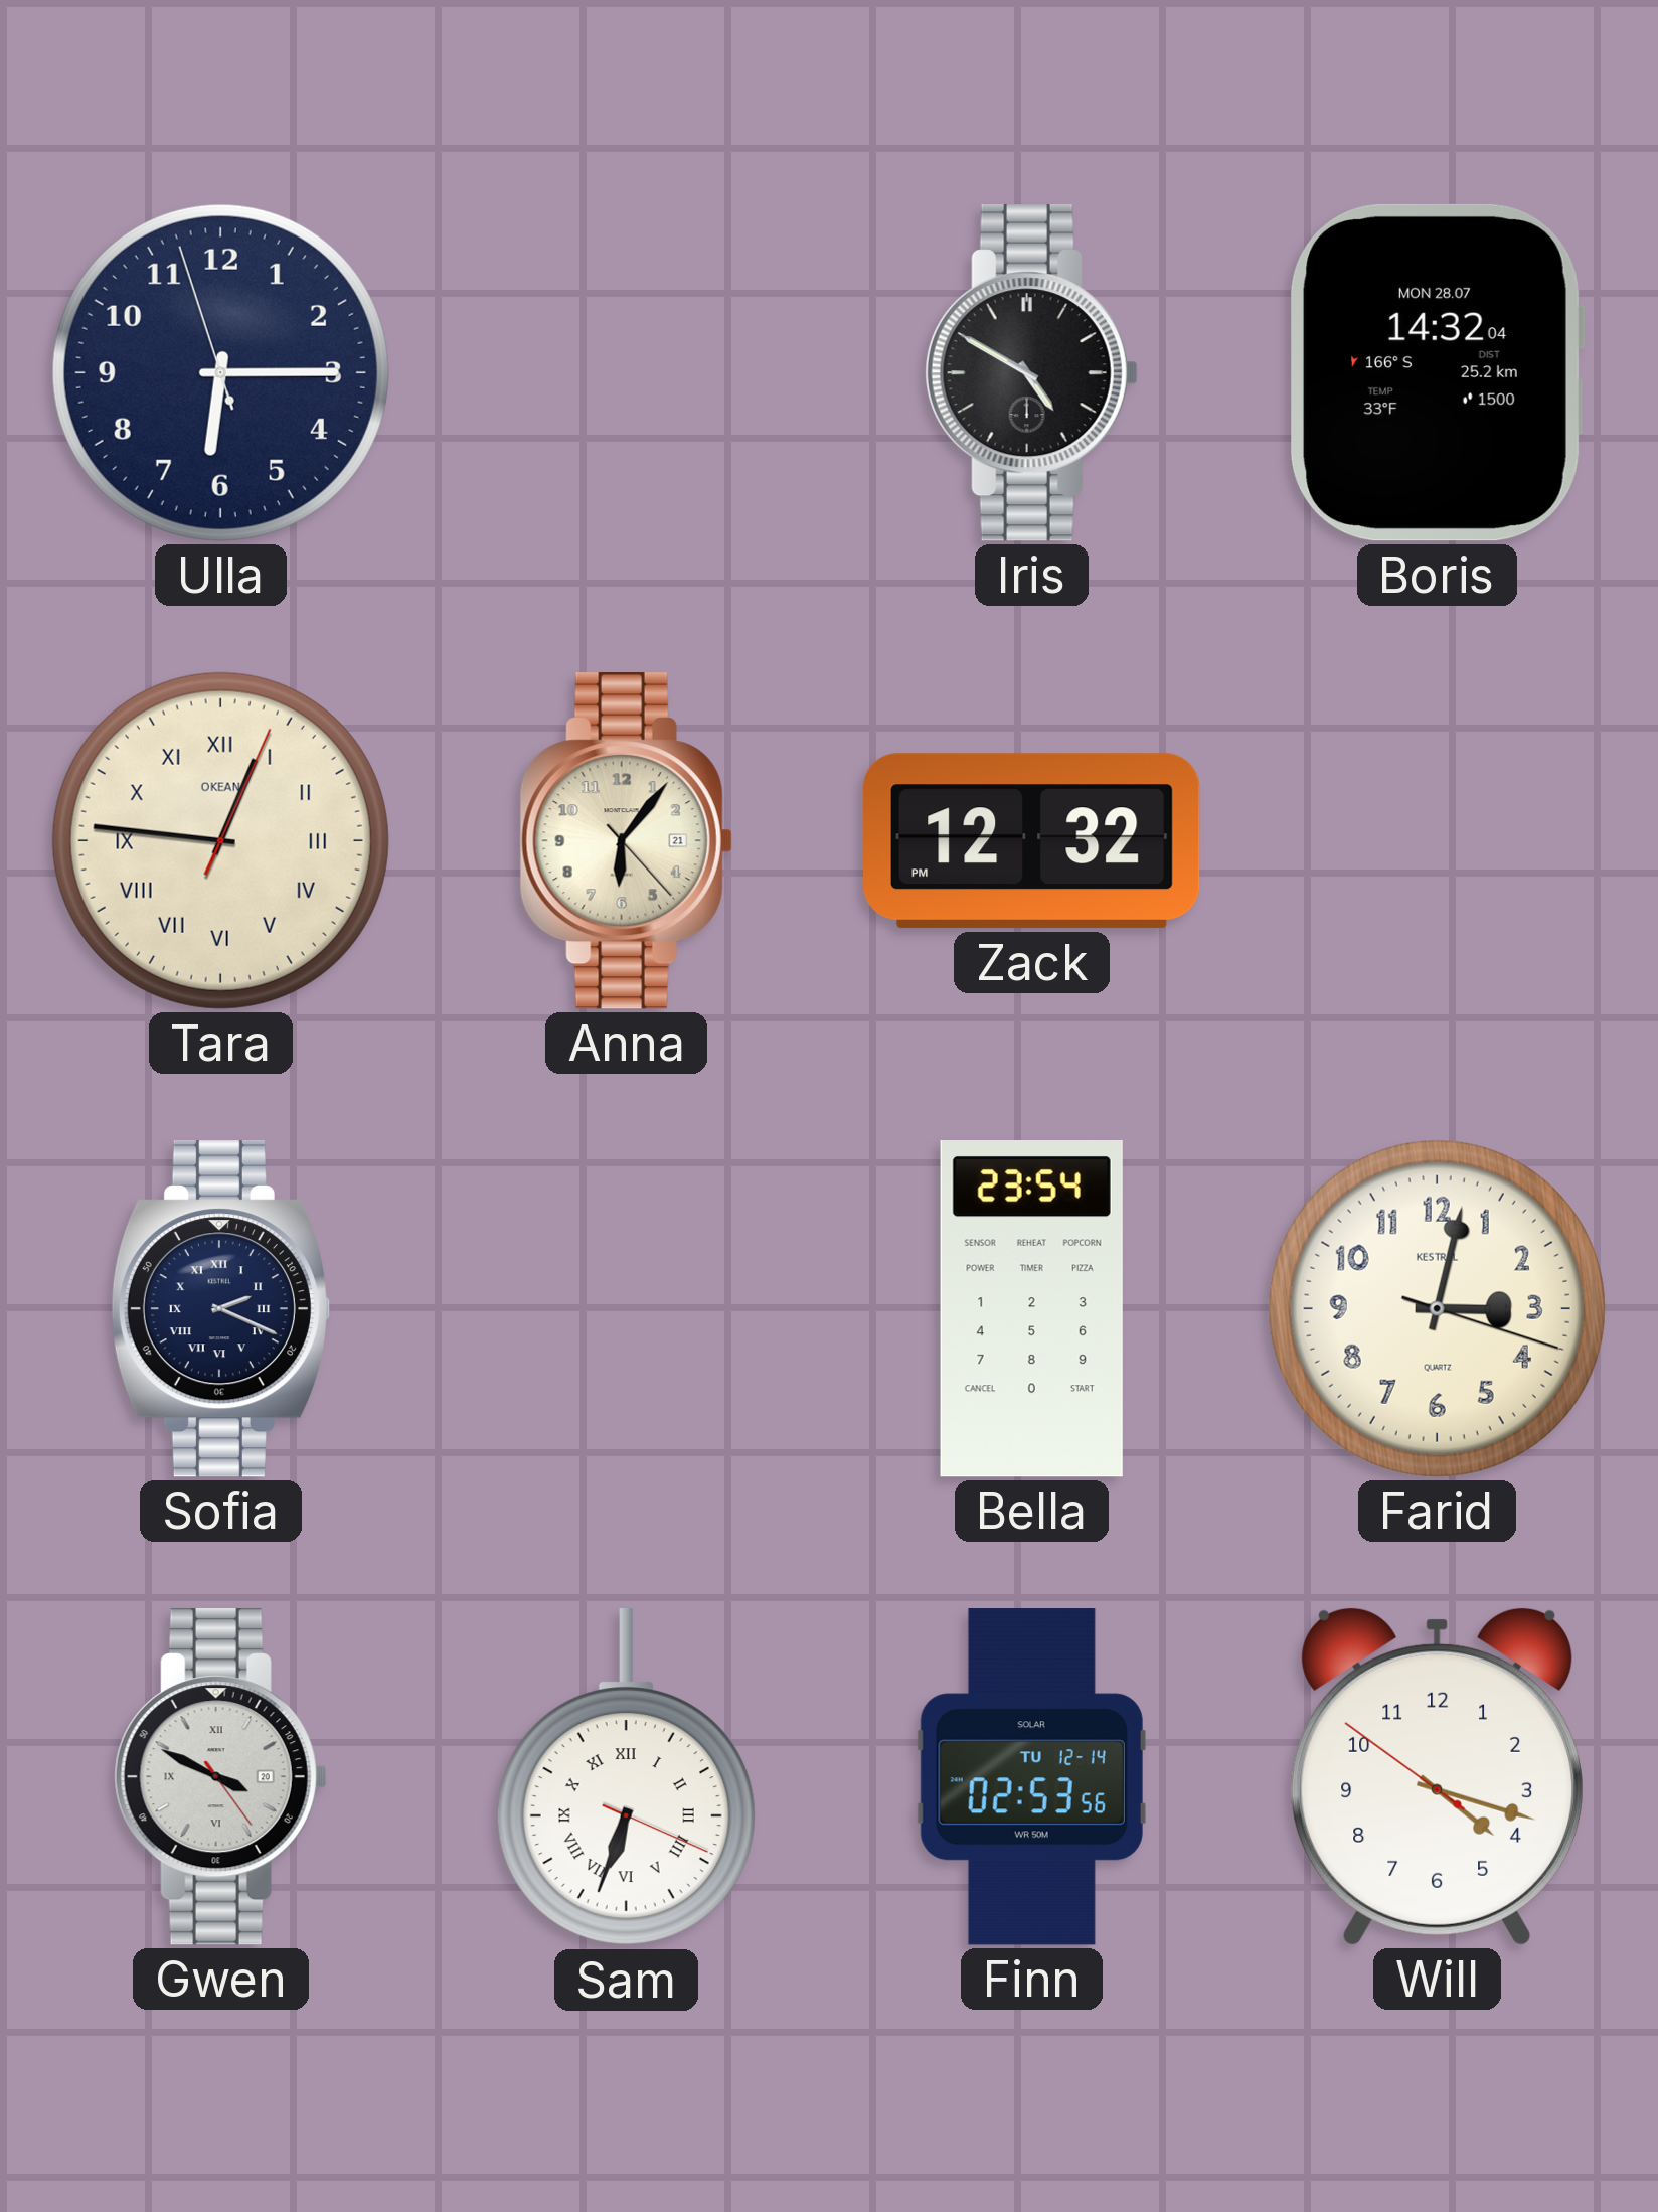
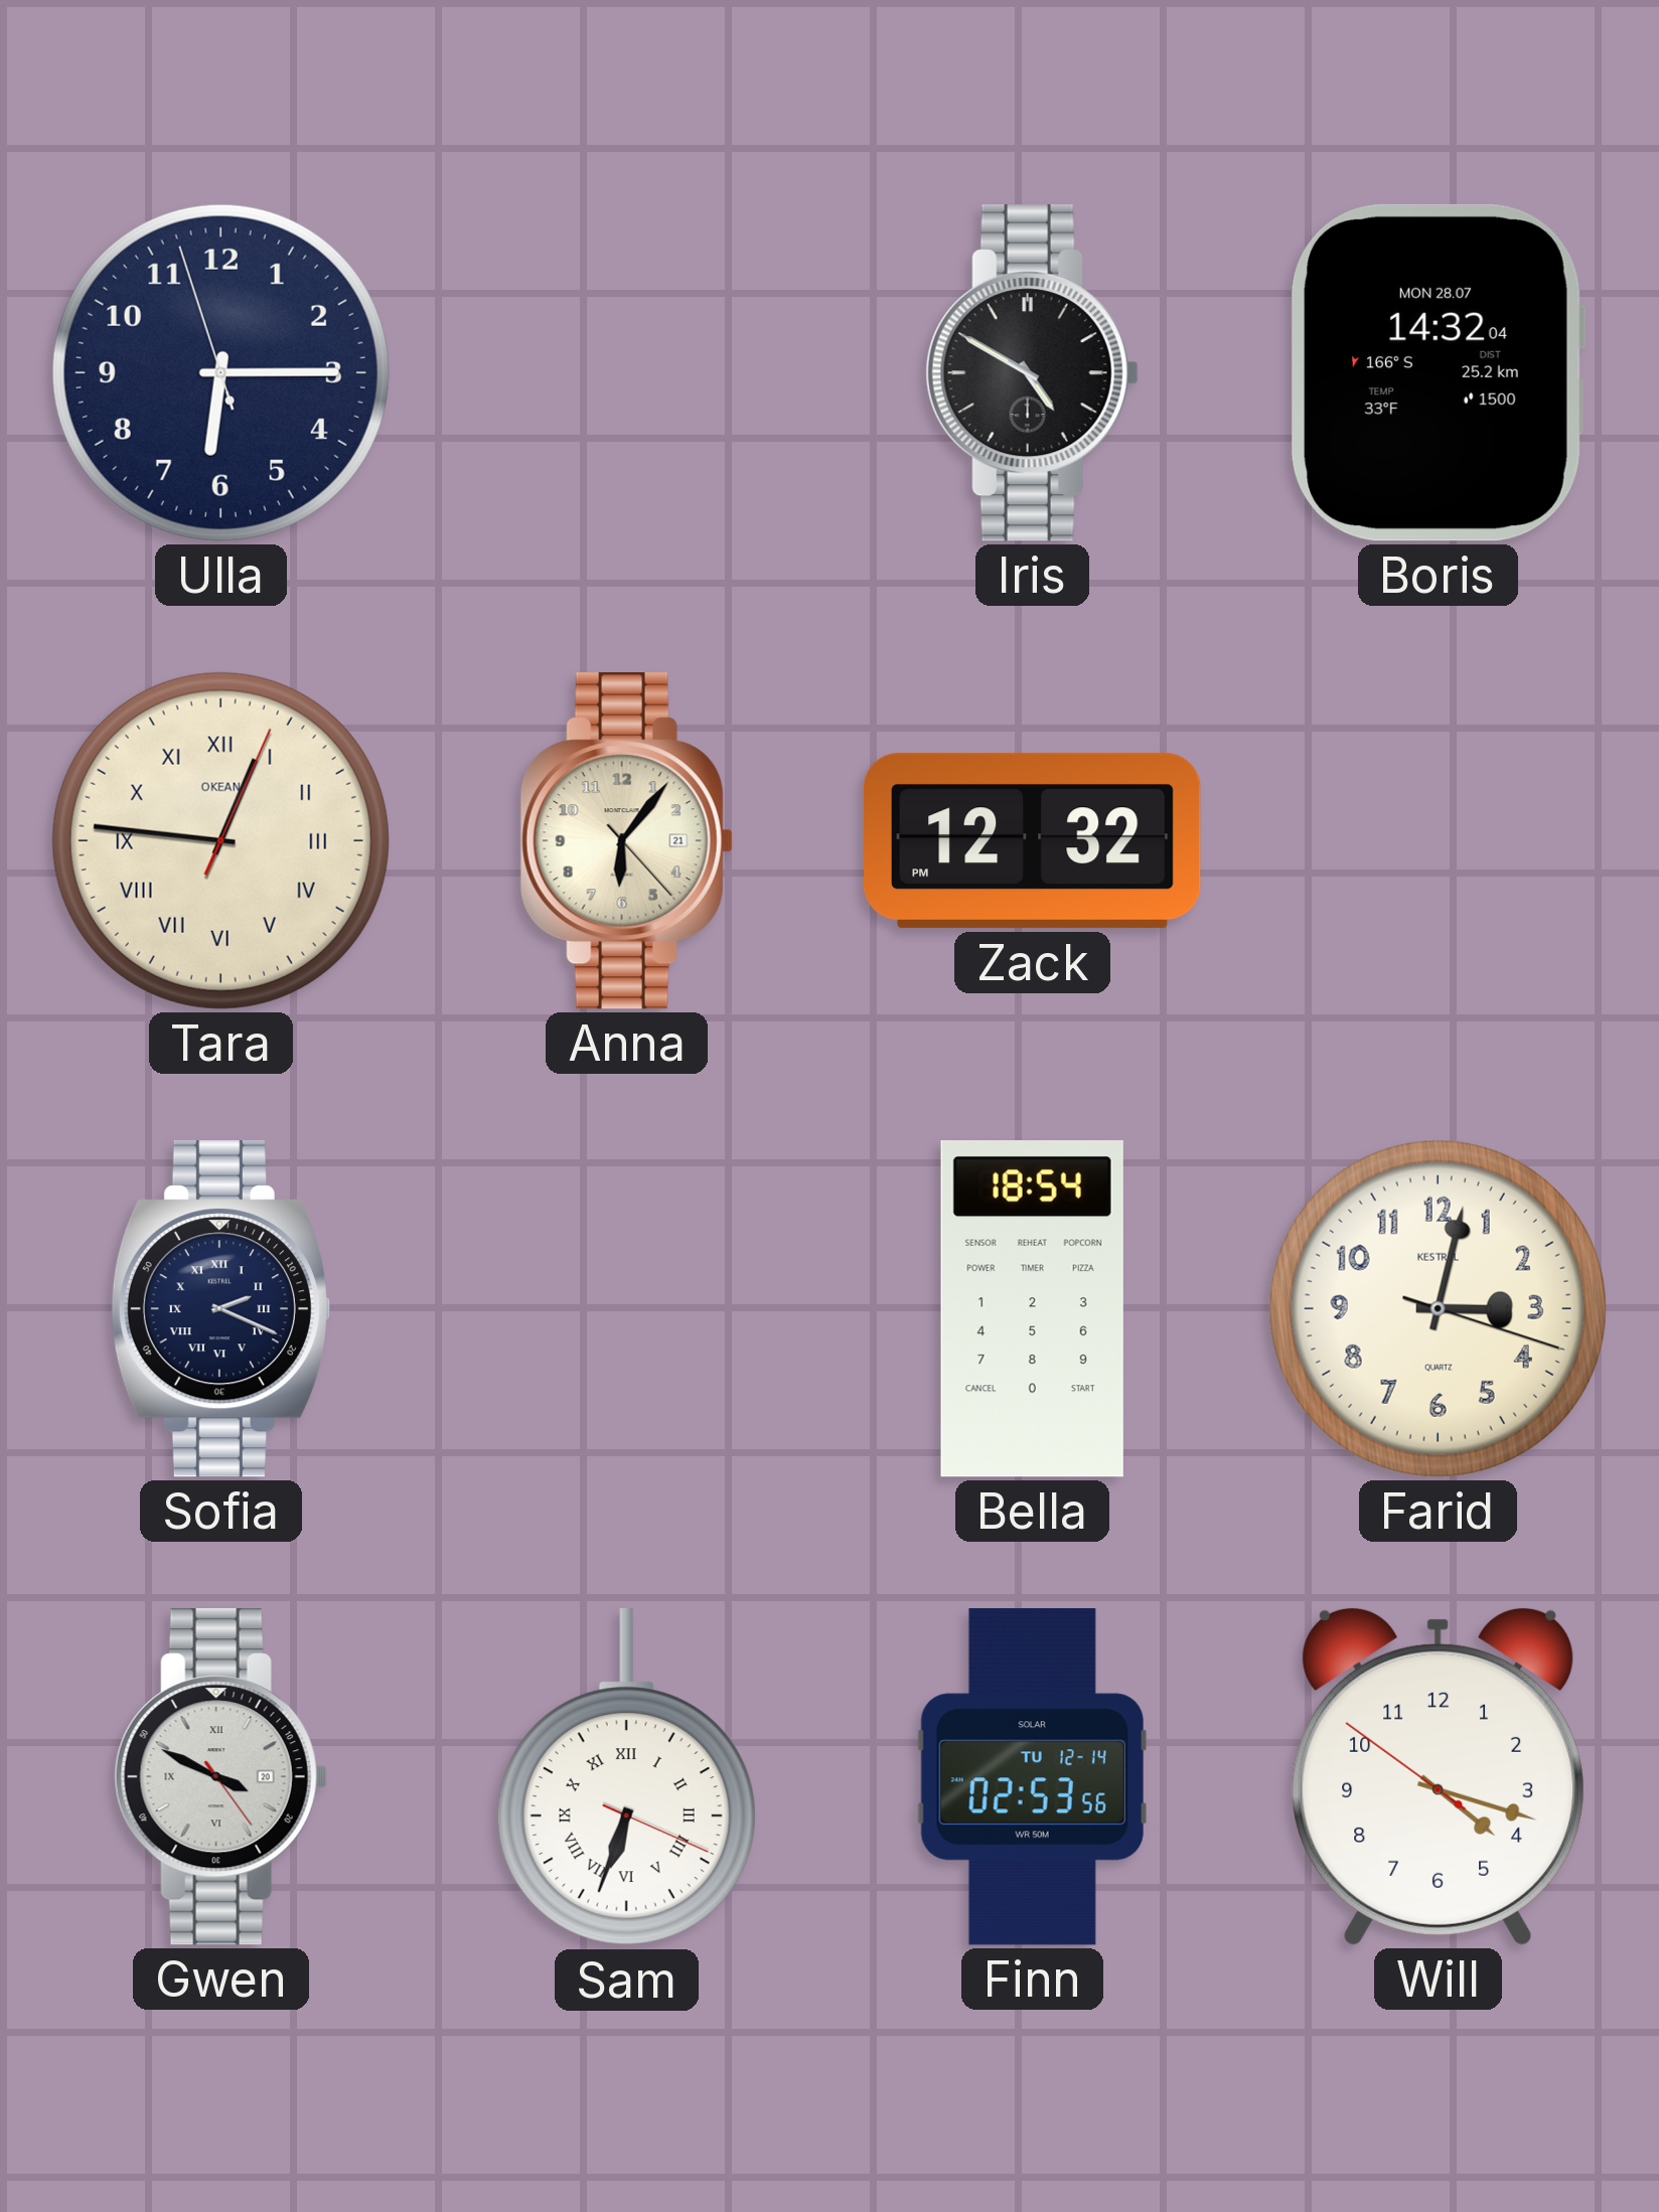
Bella: 23:54 -> 18:54
